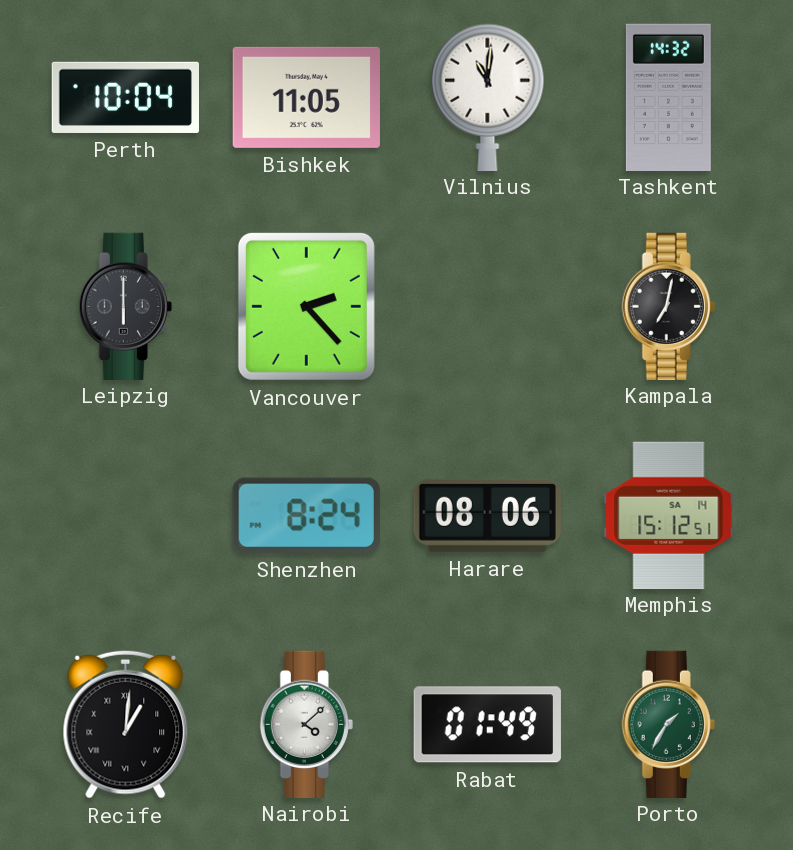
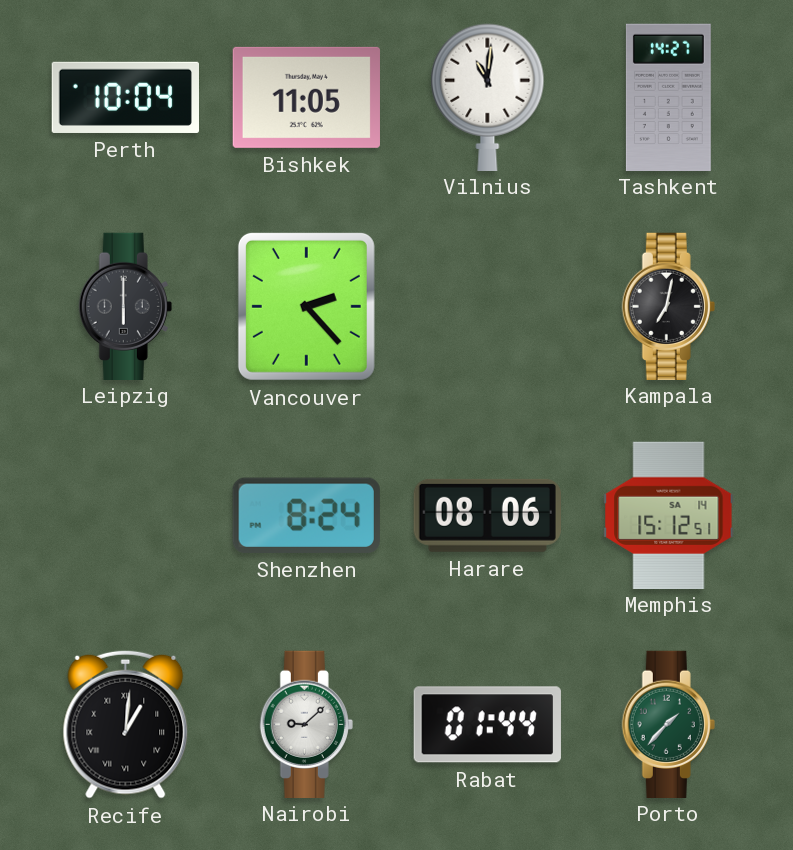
Tashkent: 14:32 -> 14:27
Nairobi: 4:08 -> 9:08
Rabat: 01:49 -> 01:44
Porto: 1:35 -> 1:37
